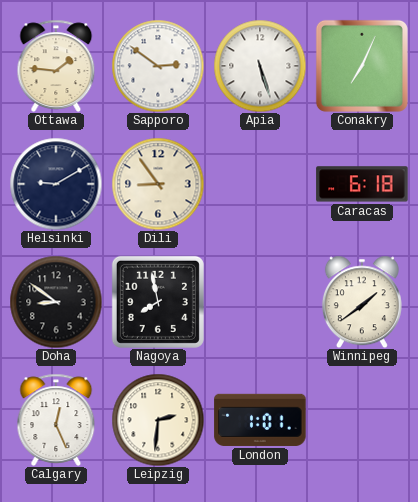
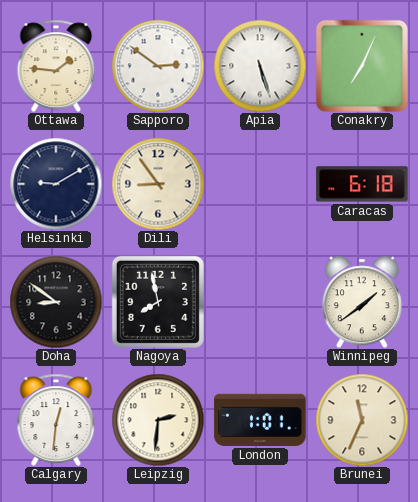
Calgary: 12:26 -> 12:31
Brunei: none -> 11:34
